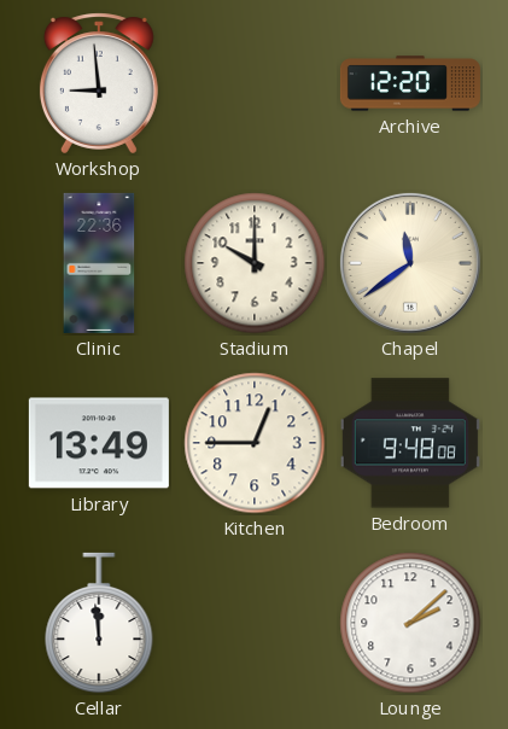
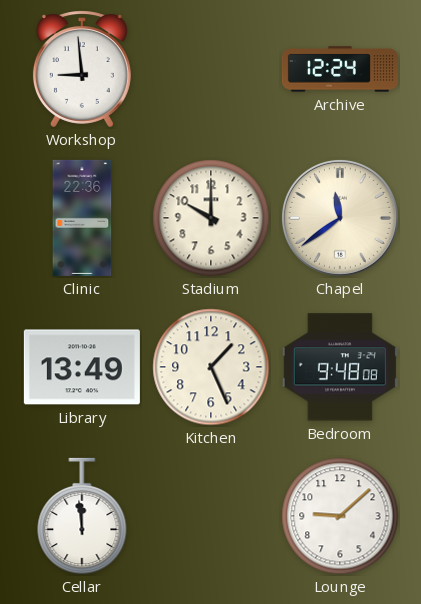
Archive: 12:20 -> 12:24
Kitchen: 12:45 -> 1:26
Lounge: 2:08 -> 9:08
